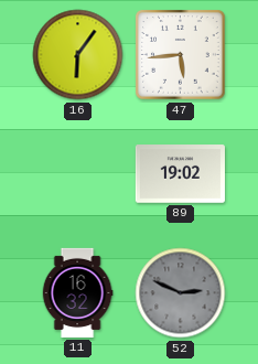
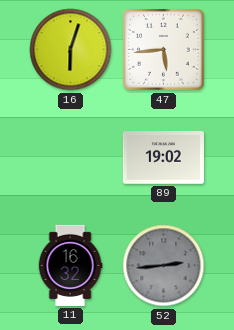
16: 6:06 -> 6:03
52: 2:49 -> 2:44
